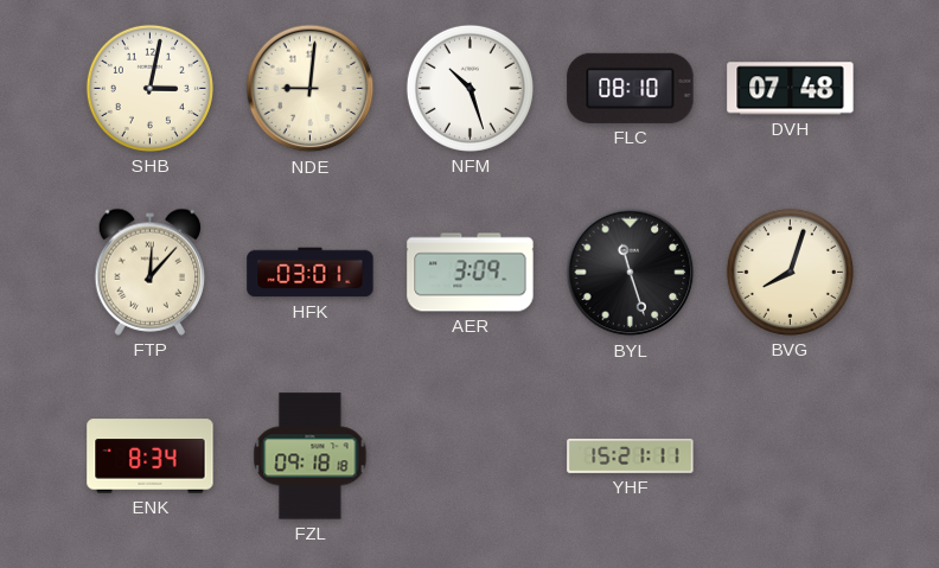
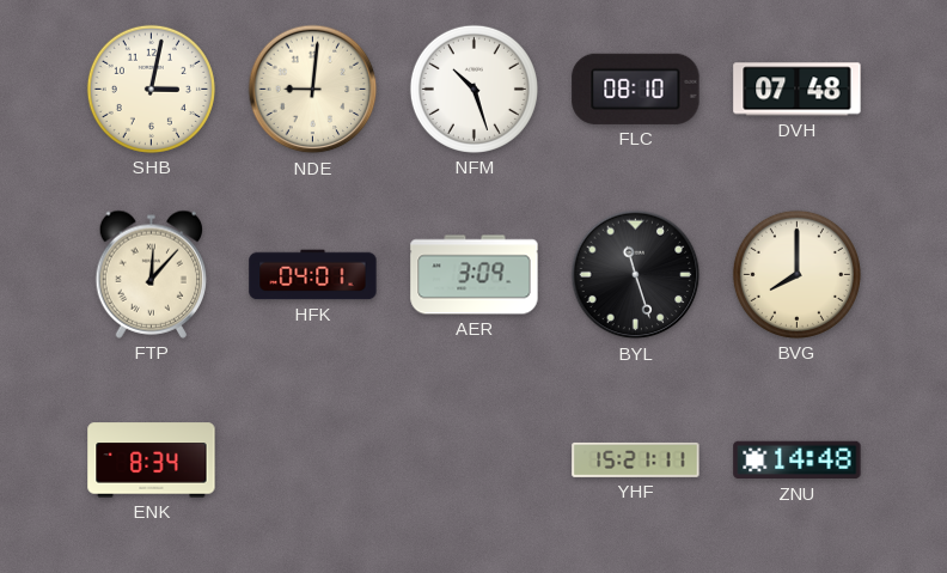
HFK: 03:01 -> 04:01
BVG: 8:03 -> 8:00
FZL: 09:18 -> none
ZNU: none -> 14:48
